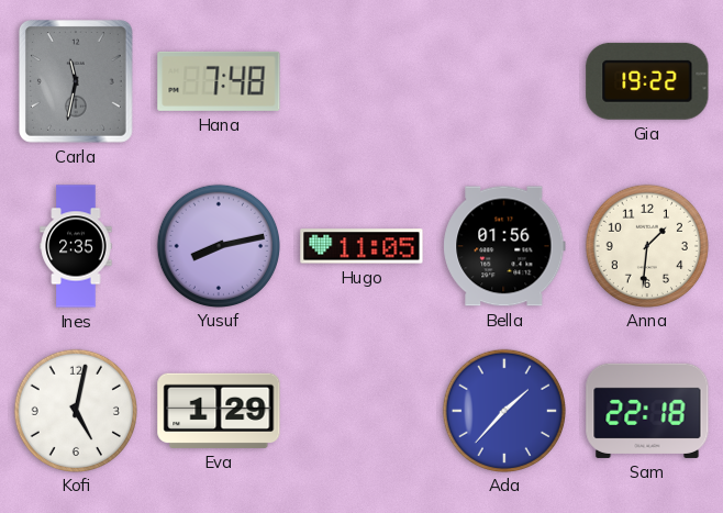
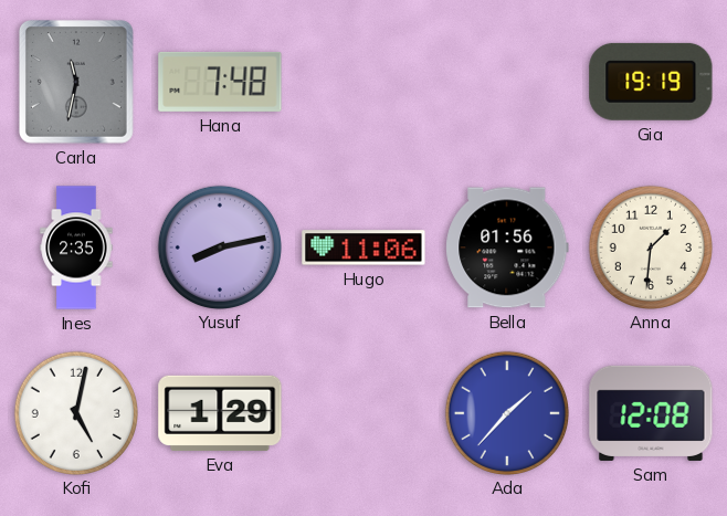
Gia: 19:22 -> 19:19
Hugo: 11:05 -> 11:06
Sam: 22:18 -> 12:08
